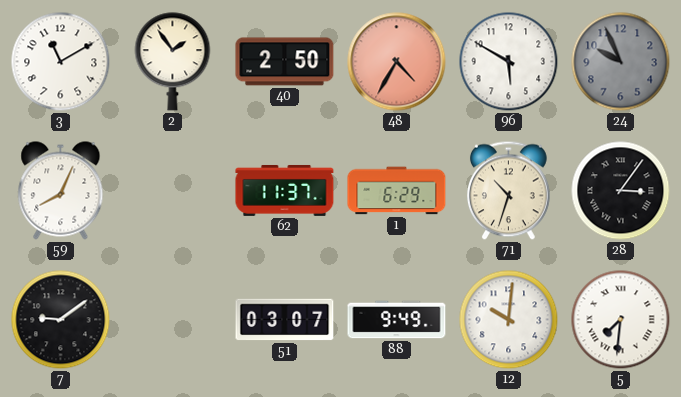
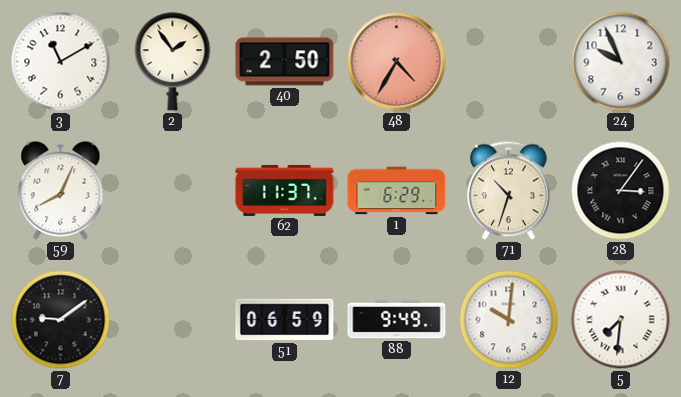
96: 5:50 -> none
24 dial: grey -> white
51: 03:07 -> 06:59
